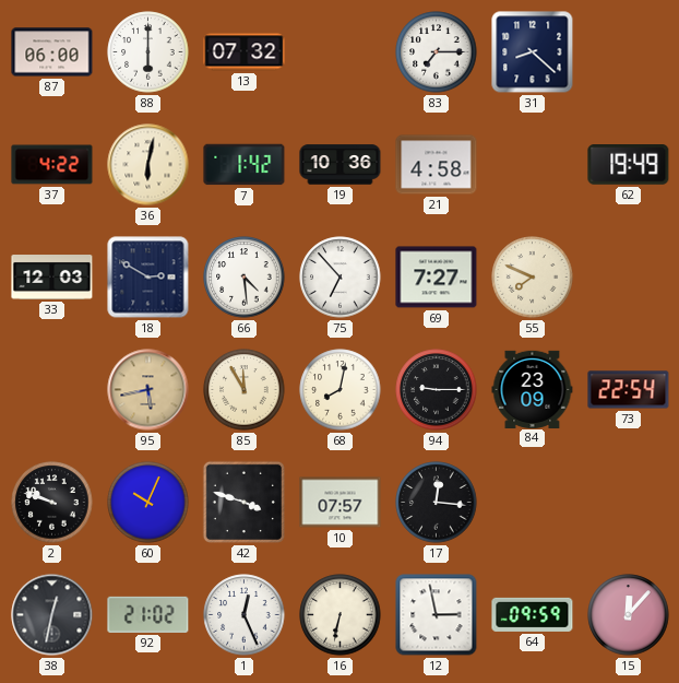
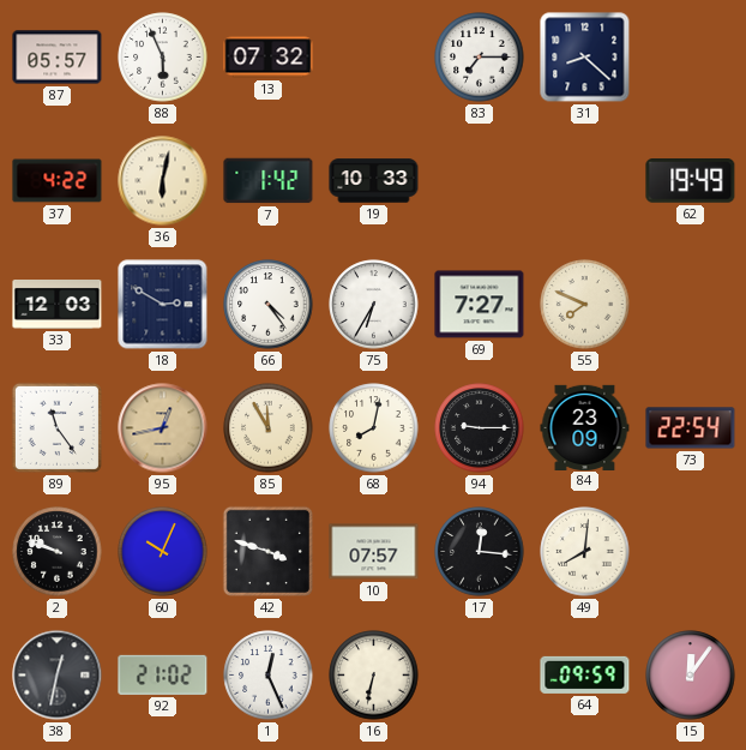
87: 06:00 -> 05:57
88: 6:00 -> 5:56
19: 10:36 -> 10:33
21: 4:58 -> none
66: 4:29 -> 4:24
75: 6:53 -> 6:35
89: none -> 11:24
95: 5:43 -> 12:43
49: none -> 8:01
12: 2:58 -> none
15: 12:07 -> 12:06
